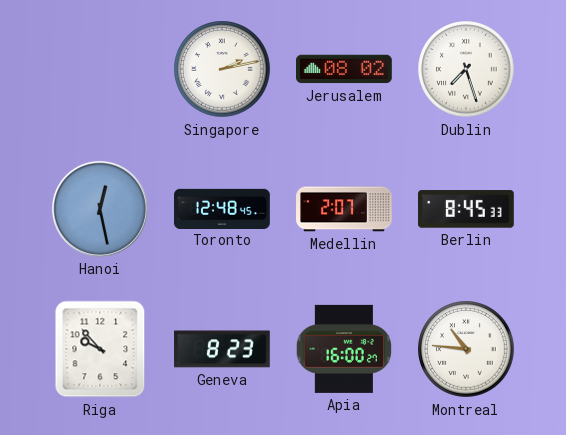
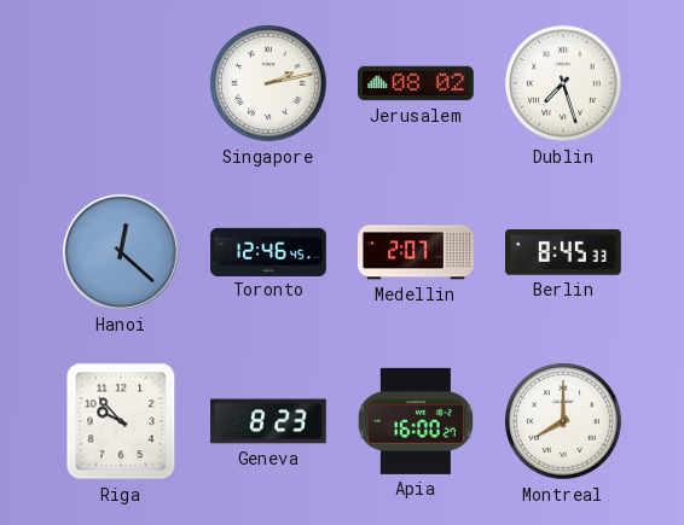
Hanoi: 12:28 -> 12:22
Toronto: 12:48 -> 12:46
Montreal: 10:46 -> 8:00
